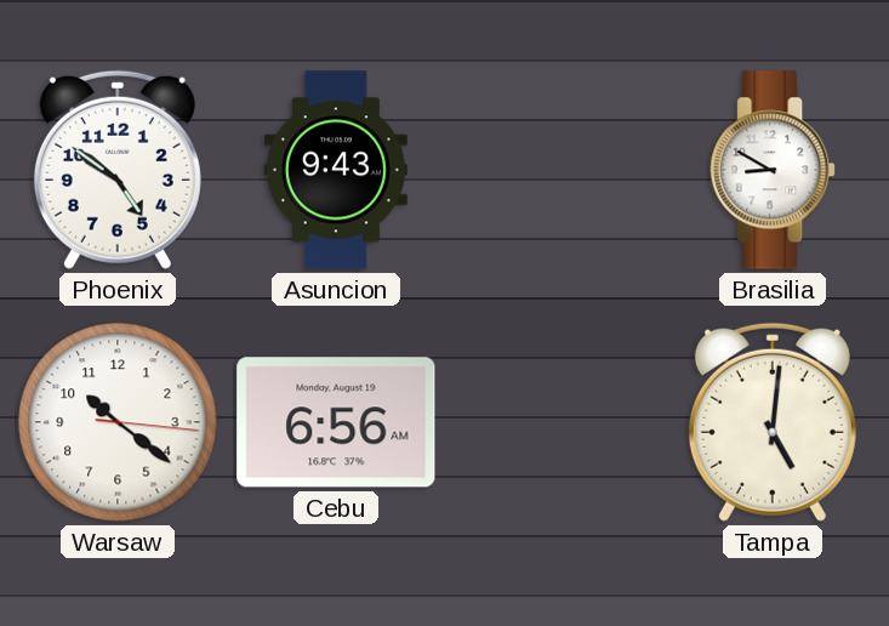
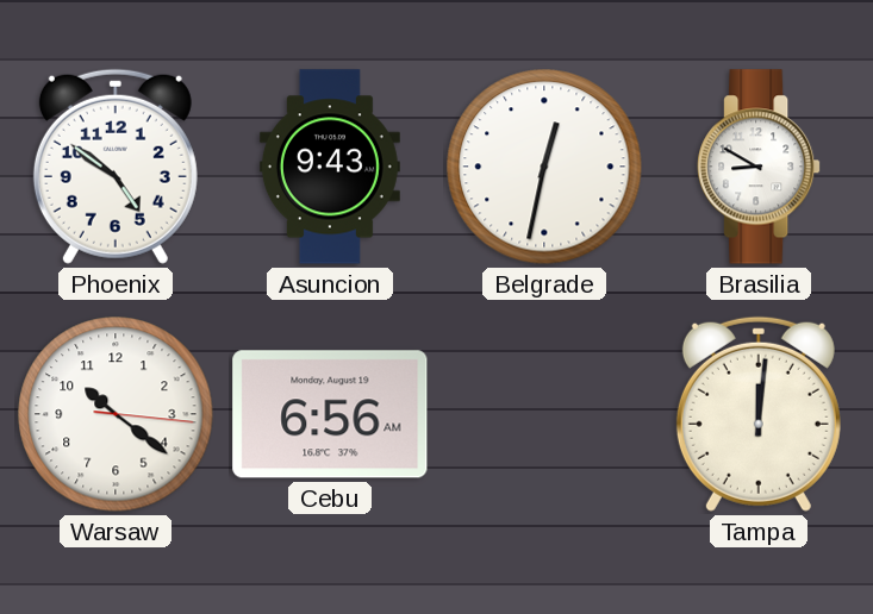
Belgrade: none -> 12:32
Tampa: 5:01 -> 12:01
